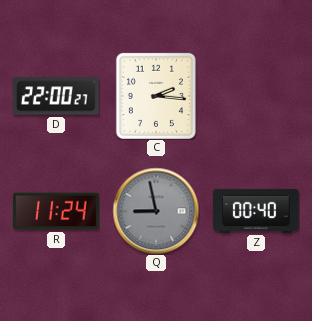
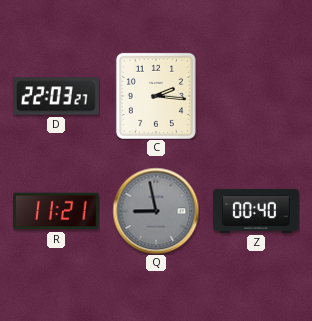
D: 22:00 -> 22:03
R: 11:24 -> 11:21
